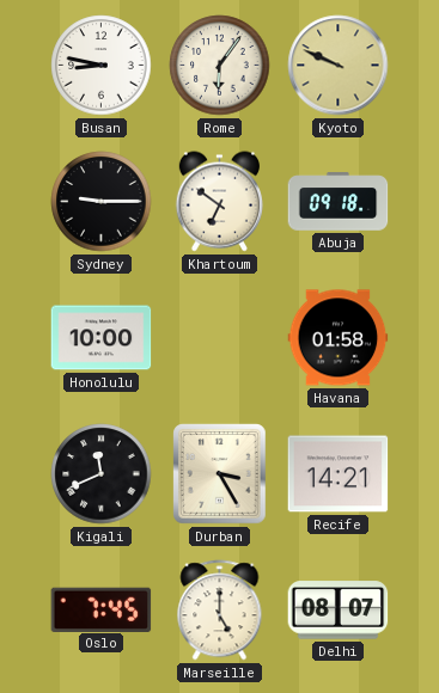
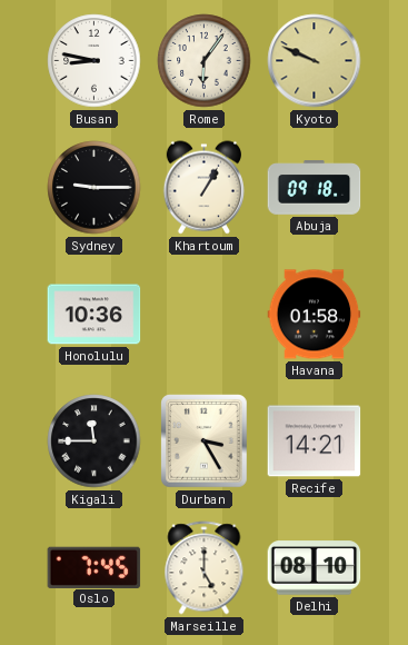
Khartoum: 6:51 -> 1:05
Honolulu: 10:00 -> 10:36
Kigali: 11:41 -> 11:45
Delhi: 08:07 -> 08:10
